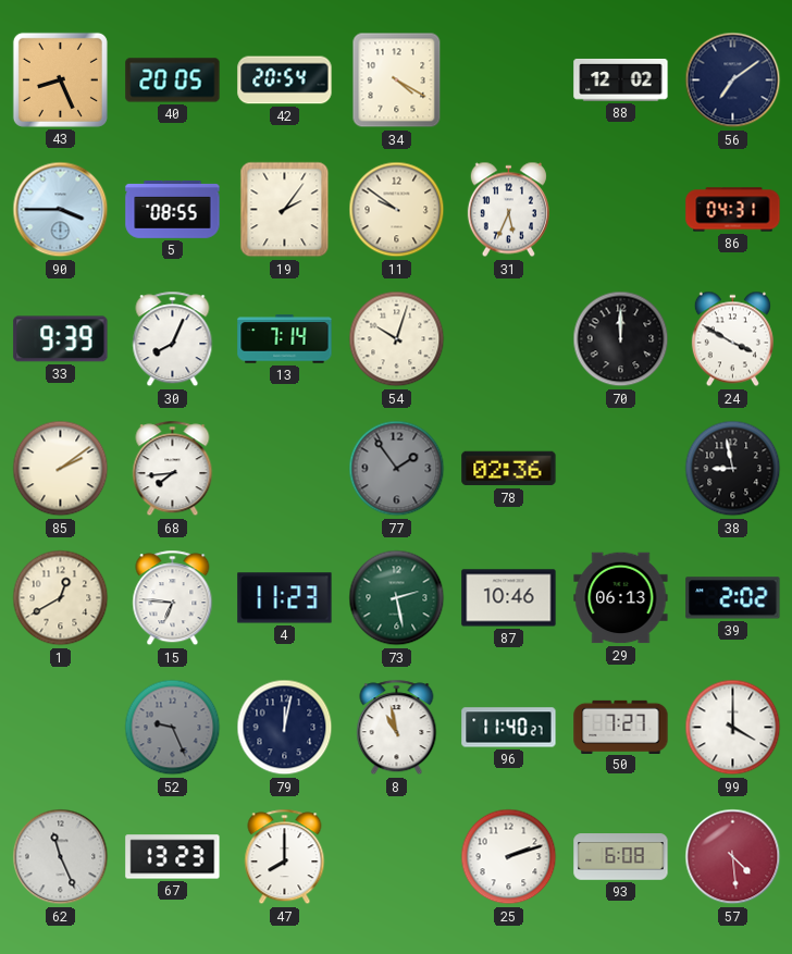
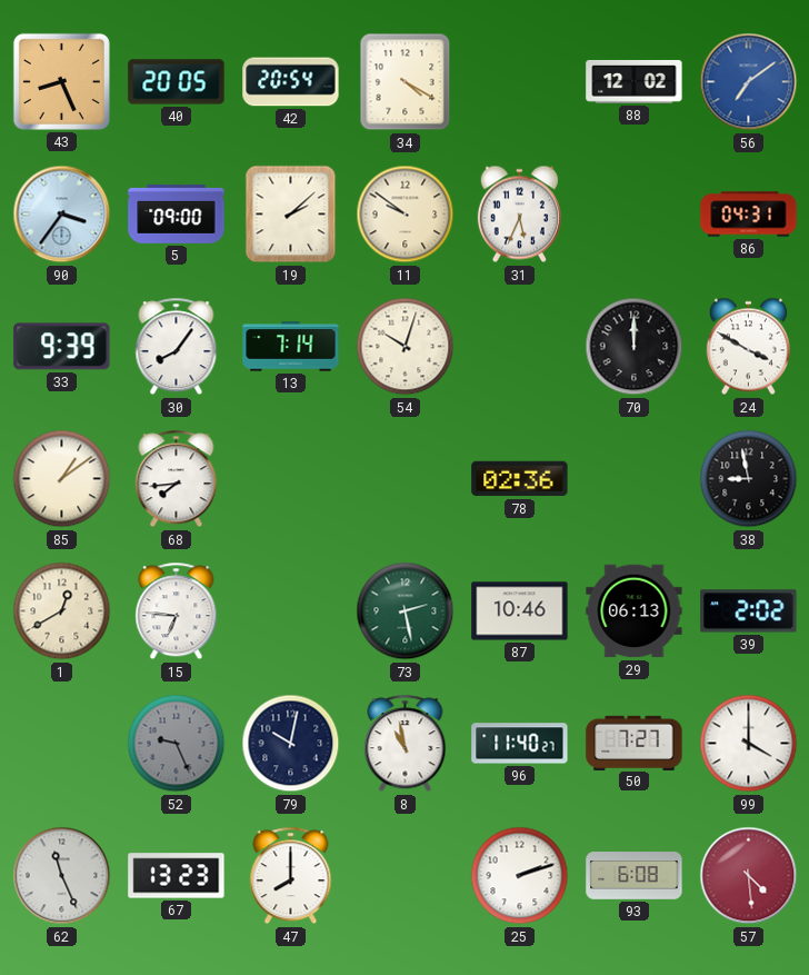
56 dial: navy -> blue
90: 3:45 -> 3:36
5: 08:55 -> 09:00
19: 2:06 -> 2:08
30: 8:04 -> 8:06
85: 2:09 -> 1:09
77: 1:54 -> none
4: 11:23 -> none
79: 12:02 -> 10:02
